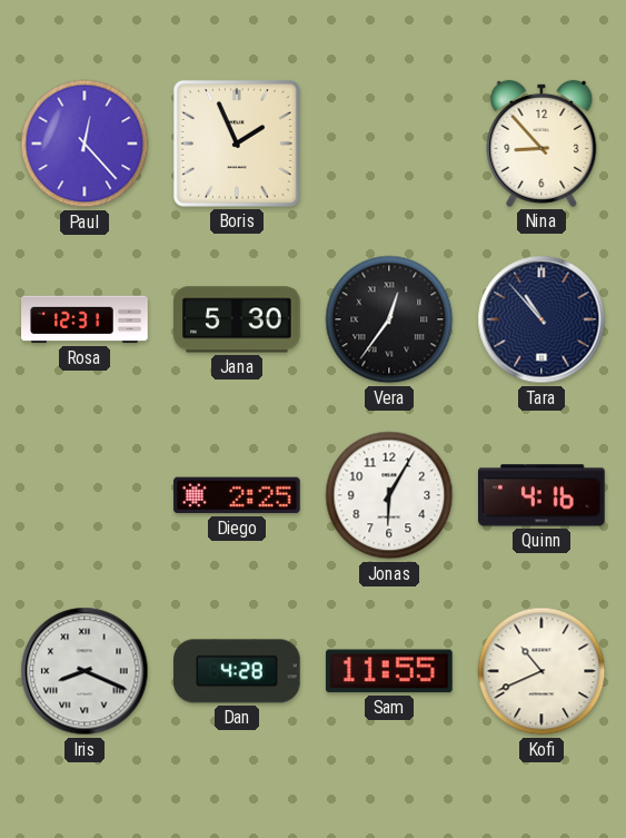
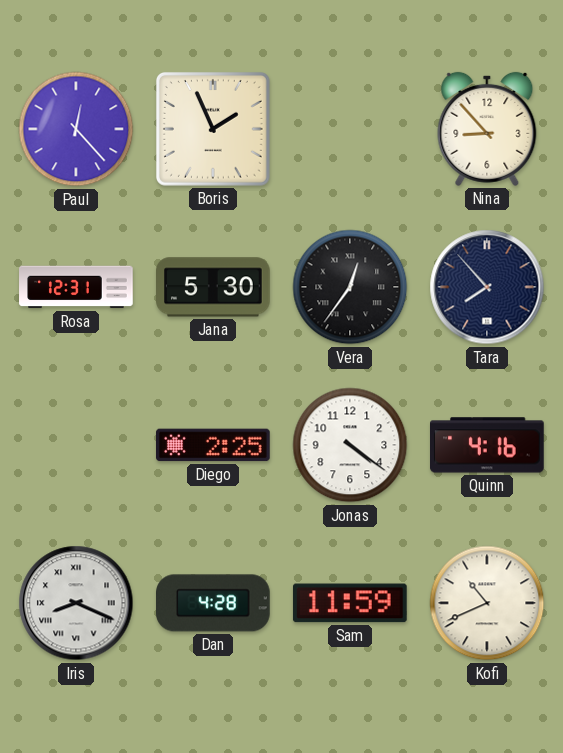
Tara: 10:53 -> 7:53
Jonas: 6:05 -> 4:21
Sam: 11:55 -> 11:59
